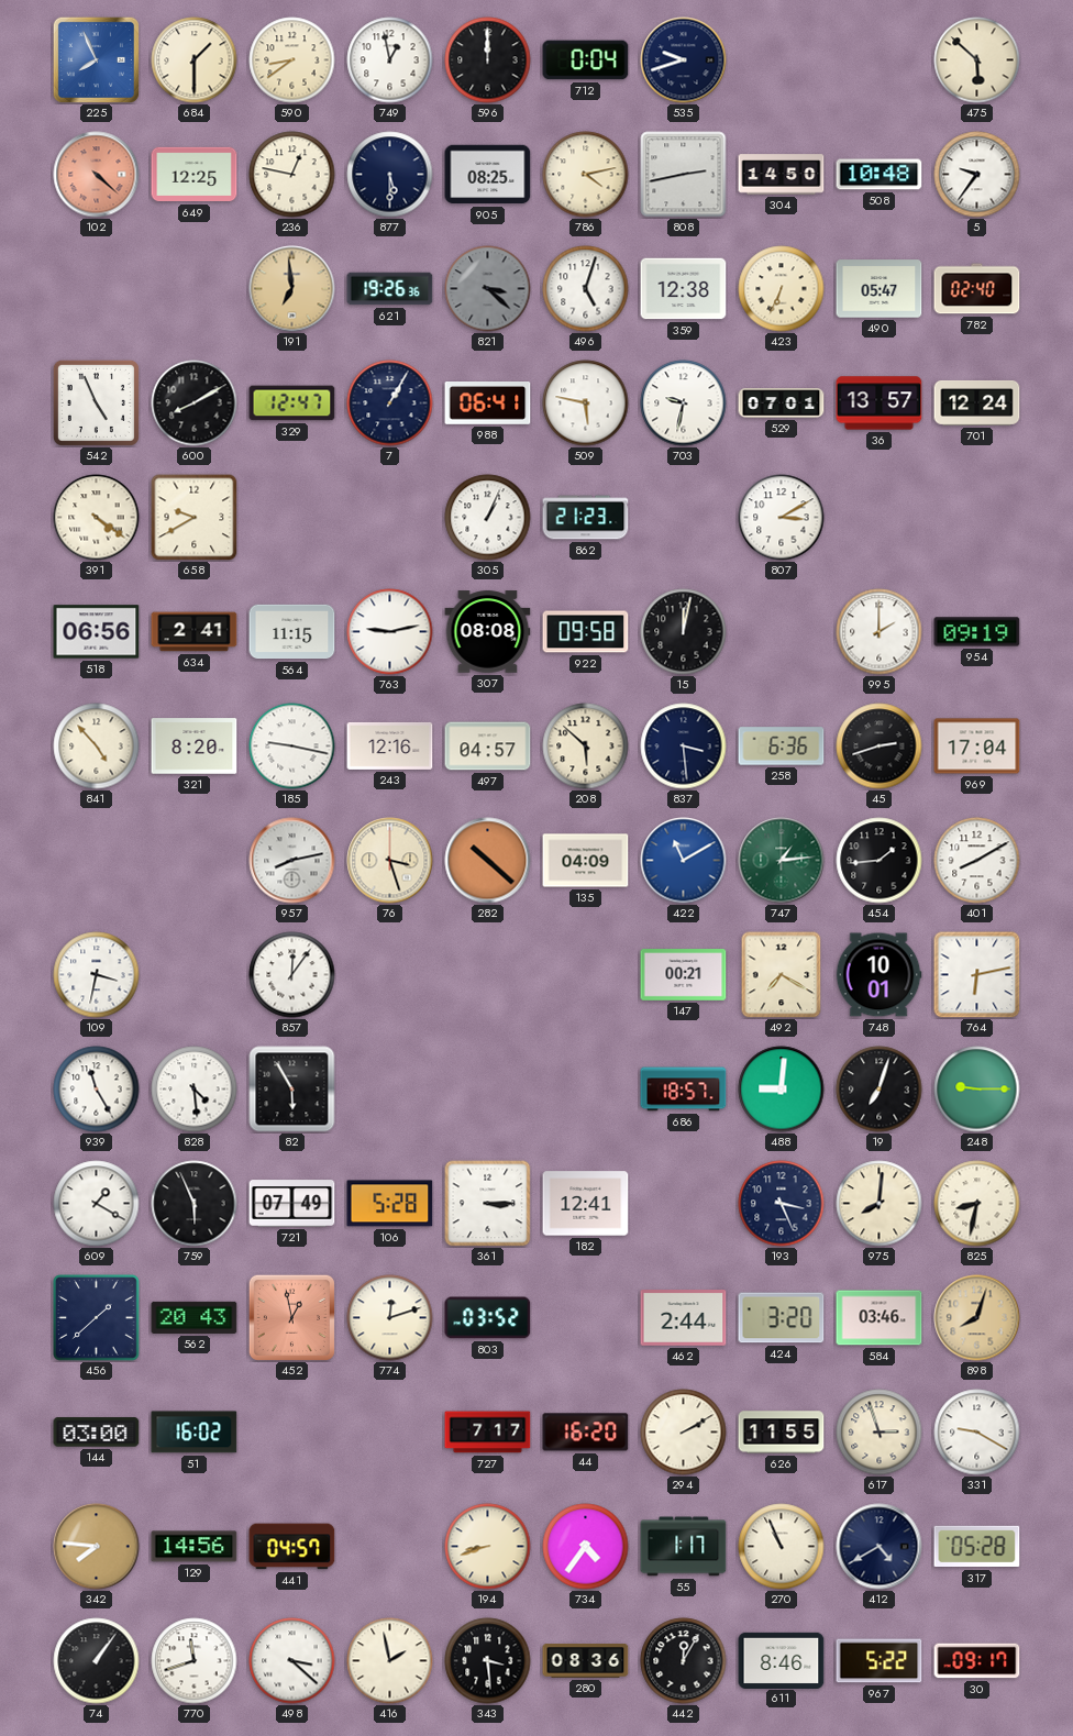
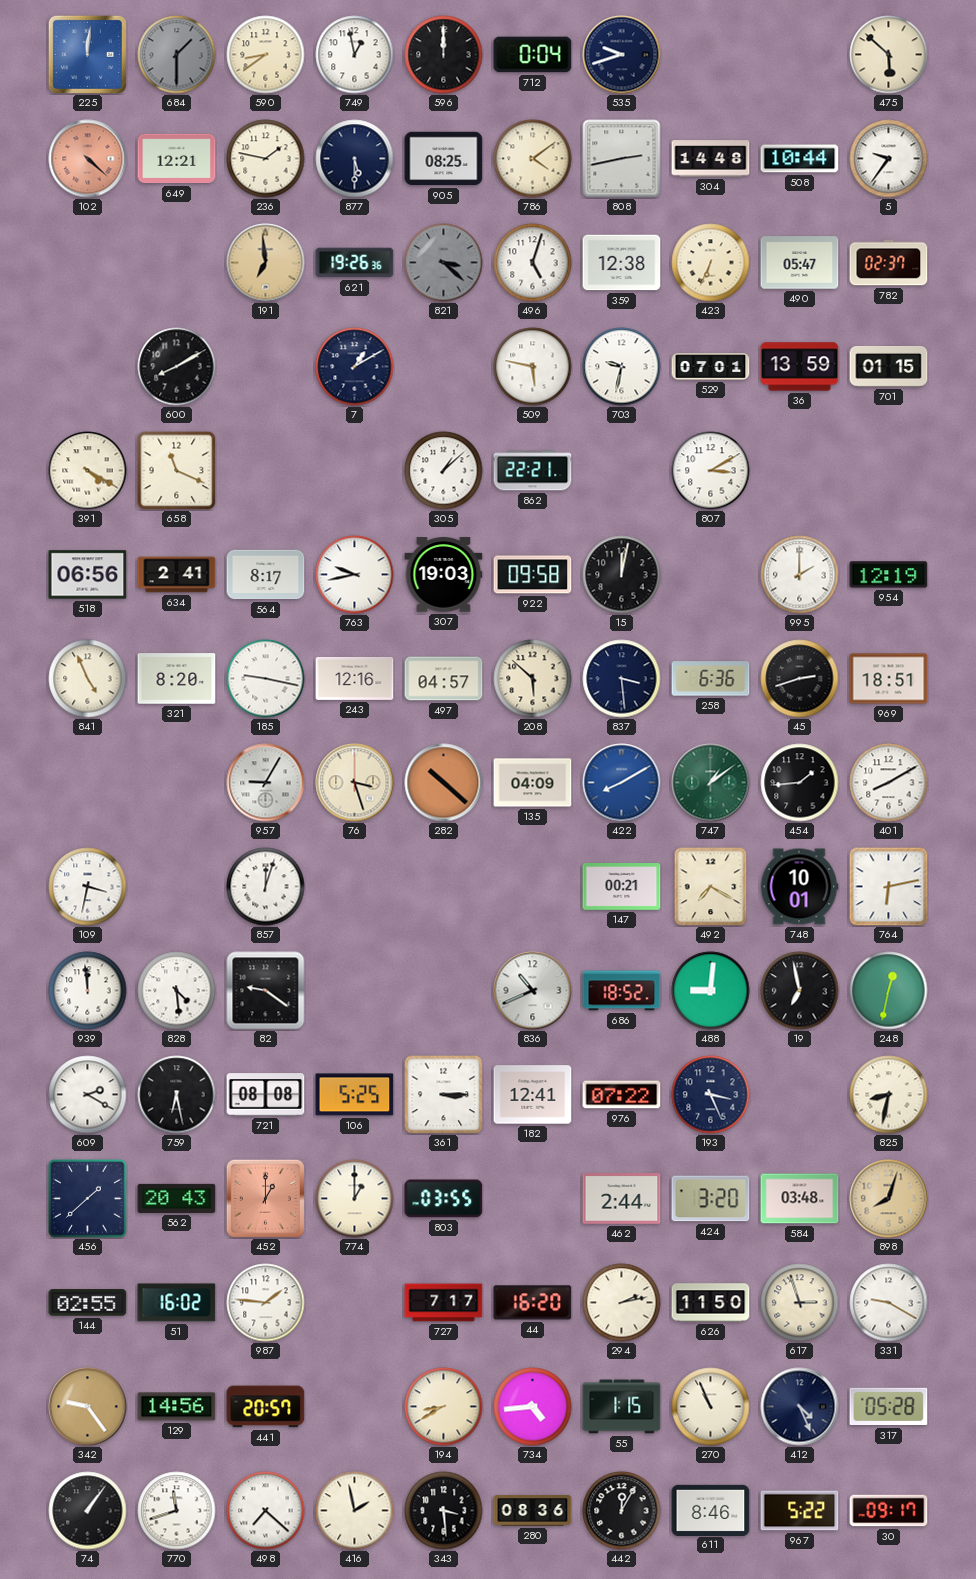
225: 7:56 -> 12:01
684 dial: cream -> grey
649: 12:25 -> 12:21
236: 12:47 -> 1:47
786: 4:13 -> 4:09
304: 14:50 -> 14:48
508: 10:48 -> 10:44
782: 02:40 -> 02:37
542: 4:56 -> none
329: 12:47 -> none
7: 1:05 -> 1:10
988: 06:41 -> none
36: 13:57 -> 13:59
701: 12:24 -> 01:15
391: 4:21 -> 4:20
658: 9:40 -> 11:19
305: 1:04 -> 1:08
862: 21:23 -> 22:21
564: 11:15 -> 8:17
763: 9:13 -> 9:43
307: 08:08 -> 19:03
954: 09:19 -> 12:19
841: 4:53 -> 4:56
969: 17:04 -> 18:51
957: 8:13 -> 9:05
422: 11:10 -> 8:10
747: 1:14 -> 1:09
857: 12:06 -> 12:03
939: 11:25 -> 11:59
82: 5:55 -> 9:21
836: none -> 10:41
686: 18:57 -> 18:52
19: 7:03 -> 6:58
248: 9:15 -> 12:32
609: 1:20 -> 2:20
759: 5:56 -> 6:28
721: 07:49 -> 08:08
106: 5:28 -> 5:25
976: none -> 07:22
975: 8:01 -> none
452: 12:58 -> 1:00
774: 12:12 -> 1:00
803: 03:52 -> 03:55
584: 03:46 -> 03:48
144: 03:00 -> 02:55
987: none -> 1:46
294: 2:10 -> 2:13
626: 11:55 -> 11:50
342: 7:46 -> 9:24
441: 04:57 -> 20:57
194: 8:42 -> 8:40
734: 4:36 -> 4:44
55: 1:17 -> 1:15
412: 4:40 -> 4:26
498: 3:22 -> 7:22
